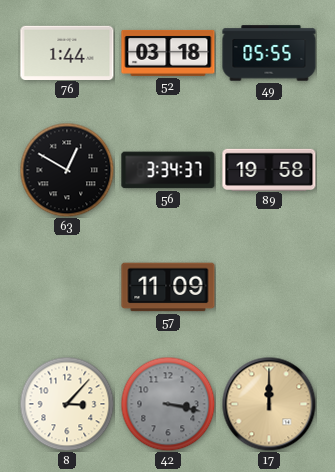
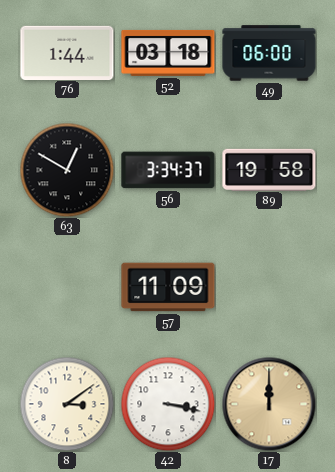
49: 05:55 -> 06:00
8: 3:07 -> 3:09
42 dial: grey -> white
